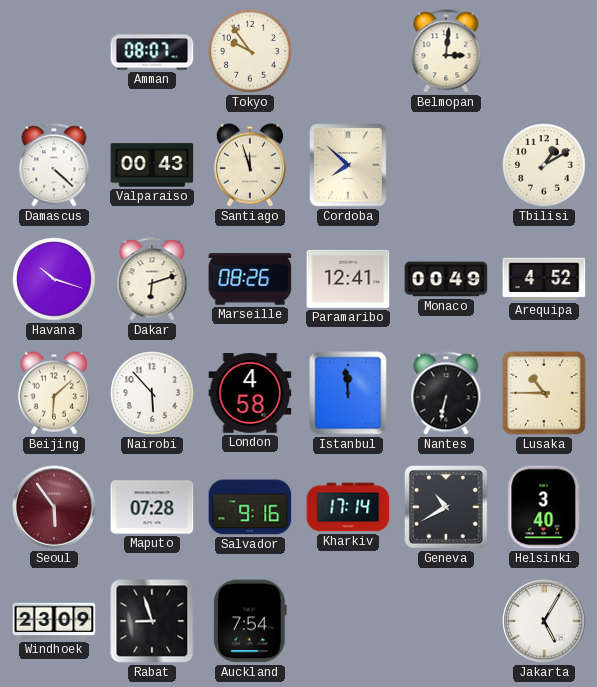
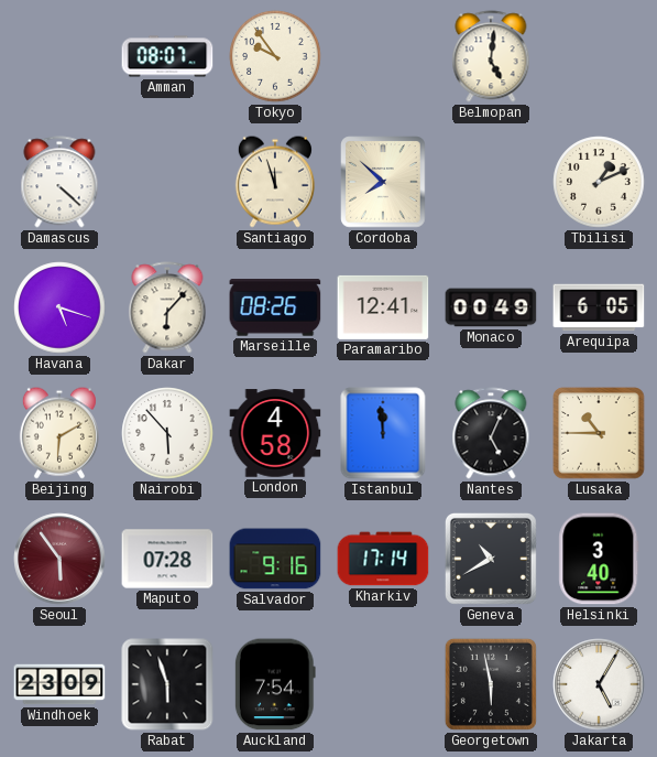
Belmopan: 3:01 -> 5:01
Valparaiso: 00:43 -> none
Tbilisi: 1:10 -> 1:11
Havana: 10:18 -> 5:18
Dakar: 6:12 -> 6:07
Arequipa: 4:52 -> 6:05
Beijing: 6:08 -> 6:10
Nantes: 6:32 -> 5:04
Rabat: 8:57 -> 5:57
Georgetown: none -> 5:58
